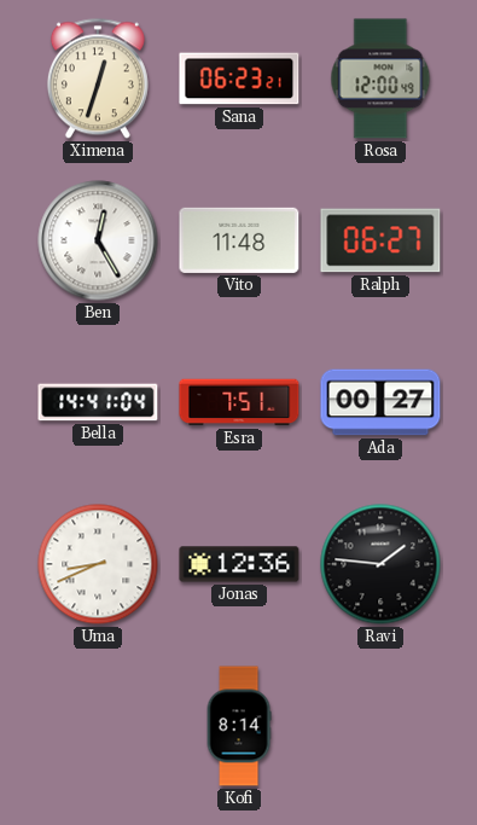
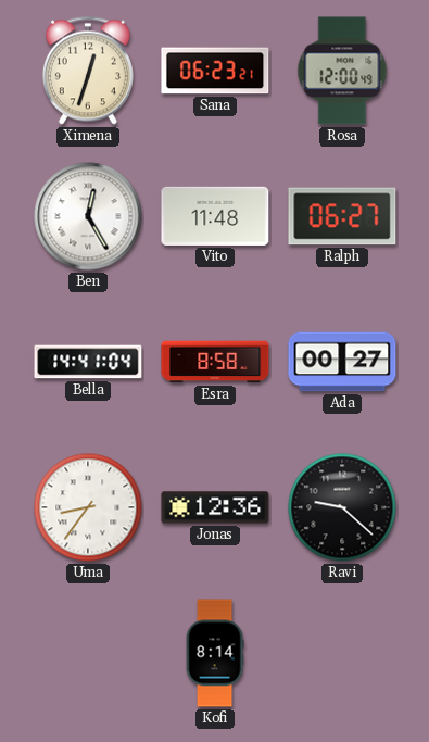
Esra: 7:51 -> 8:58
Uma: 8:41 -> 8:36
Ravi: 1:46 -> 9:22
